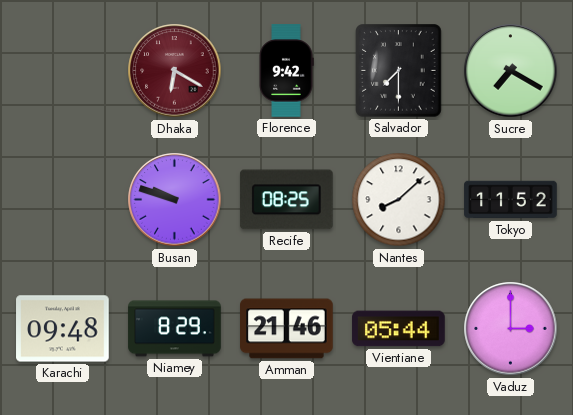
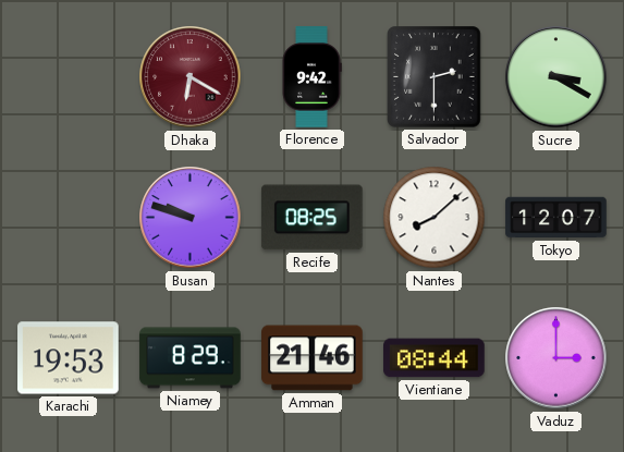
Salvador: 7:30 -> 2:30
Sucre: 7:20 -> 3:20
Tokyo: 11:52 -> 12:07
Karachi: 09:48 -> 19:53
Vientiane: 05:44 -> 08:44
